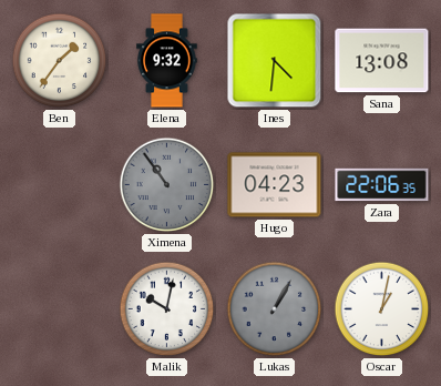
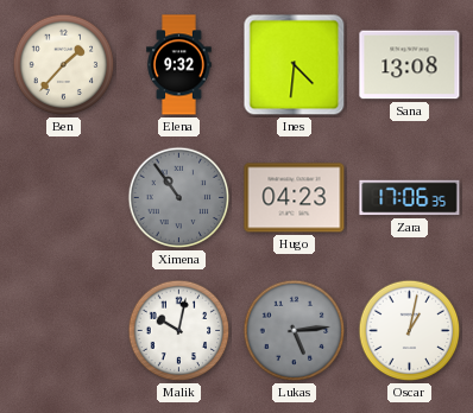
Ben: 1:36 -> 1:37
Zara: 22:06 -> 17:06
Lukas: 1:05 -> 5:14
